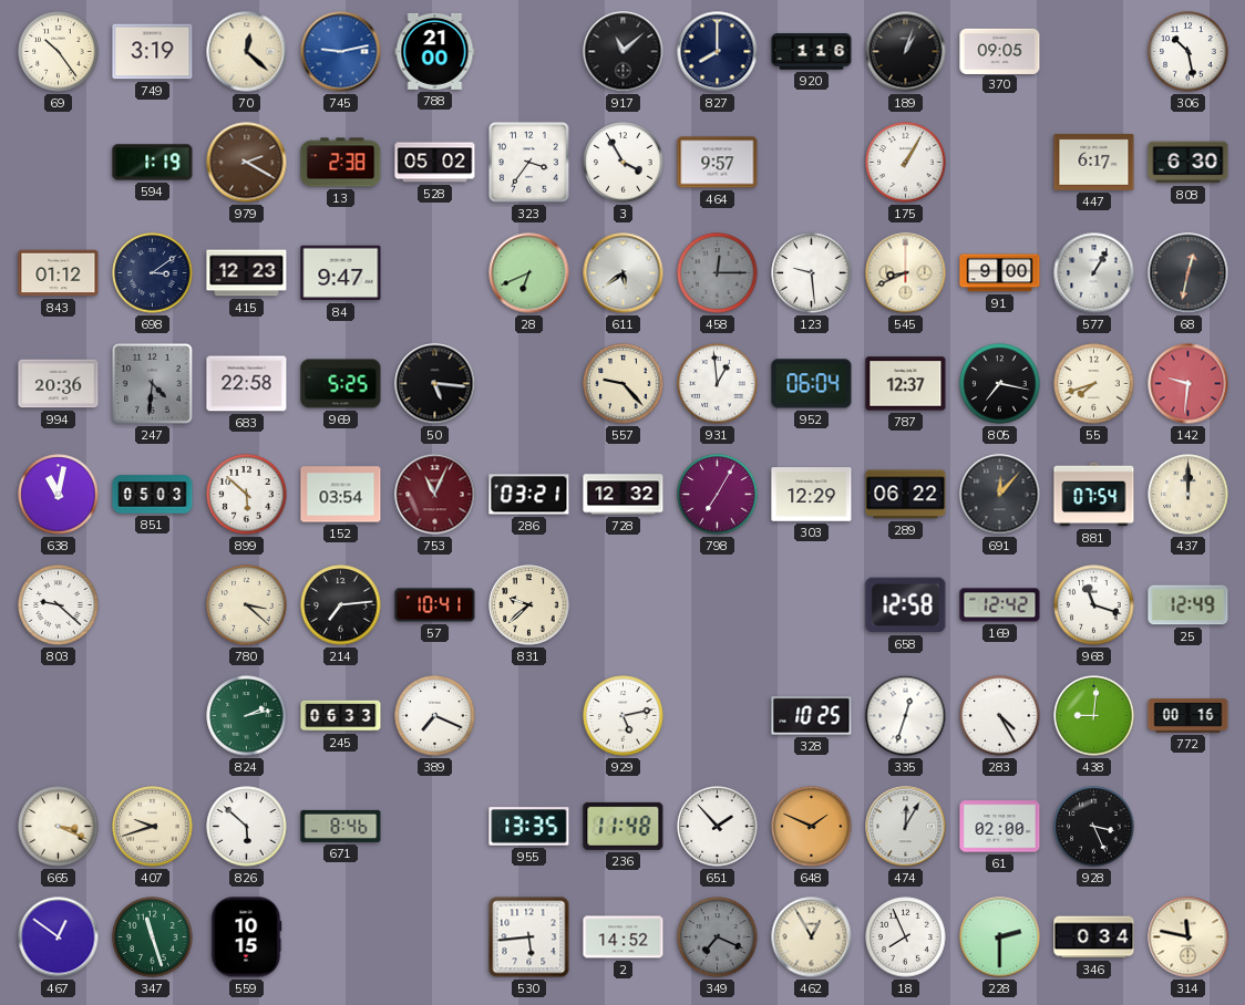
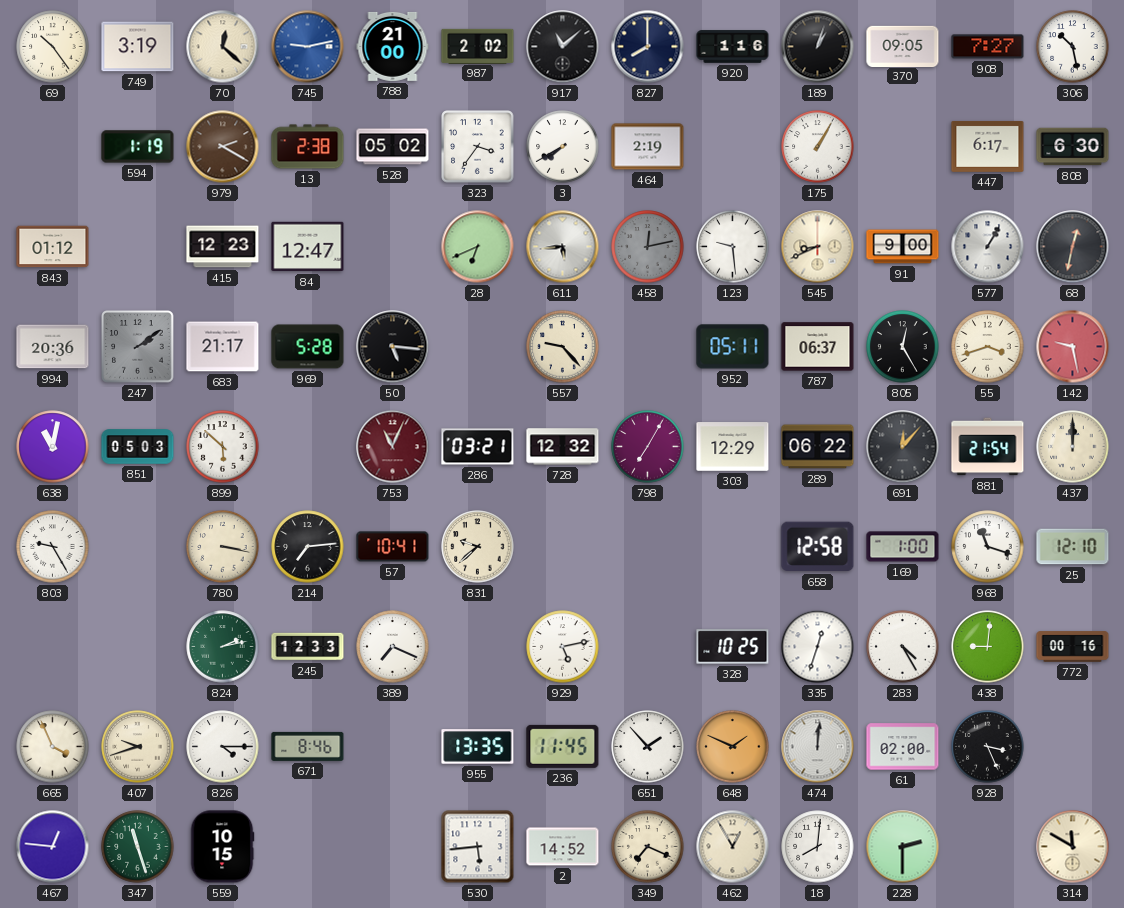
987: none -> 2:02
908: none -> 7:27
3: 3:55 -> 7:40
464: 9:57 -> 2:19
698: 3:09 -> none
84: 9:47 -> 12:47
611: 5:39 -> 5:44
458: 12:15 -> 12:13
247: 4:31 -> 2:09
683: 22:58 -> 21:17
969: 5:25 -> 5:28
931: 12:59 -> none
952: 06:04 -> 05:11
787: 12:37 -> 06:37
805: 7:17 -> 12:25
55: 7:42 -> 3:42
142: 9:31 -> 9:28
152: 03:54 -> none
881: 07:54 -> 21:54
803: 9:22 -> 9:25
780: 3:22 -> 3:17
169: 12:42 -> 1:00
25: 12:49 -> 12:10
245: 06:33 -> 12:33
665: 3:19 -> 3:56
826: 5:52 -> 4:15
236: 11:48 -> 11:45
474: 12:05 -> 12:01
467: 12:51 -> 12:46
349 dial: grey -> cream
18: 7:56 -> 8:01
346: 0:34 -> none
314: 11:47 -> 11:50
